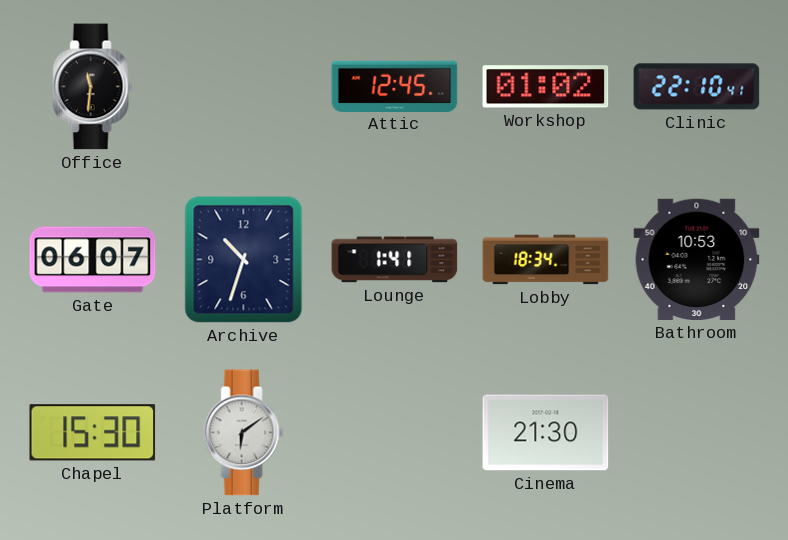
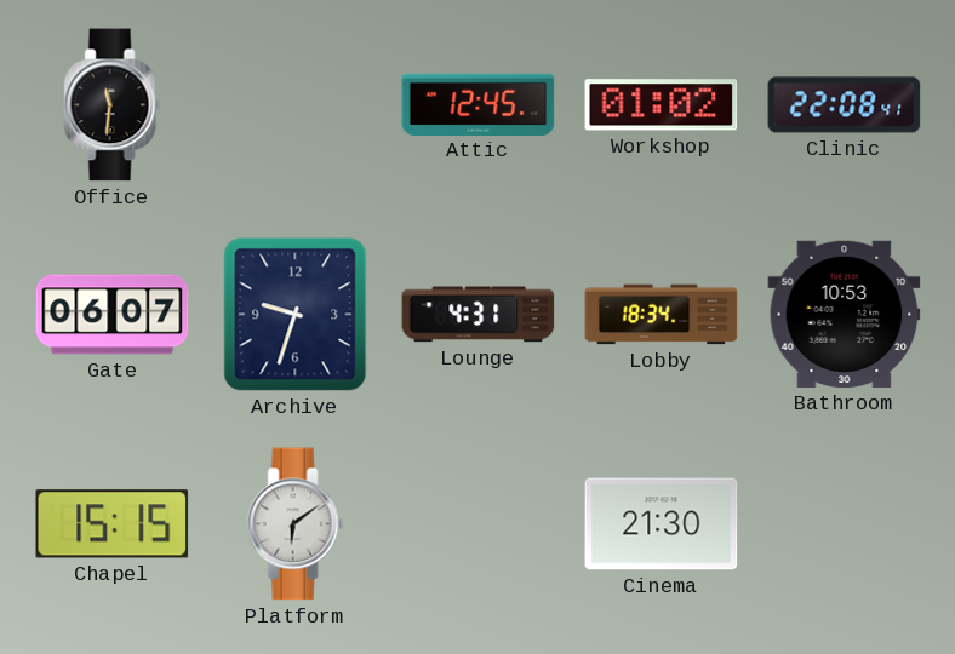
Clinic: 22:10 -> 22:08
Archive: 10:33 -> 9:33
Lounge: 1:41 -> 4:31
Chapel: 15:30 -> 15:15
